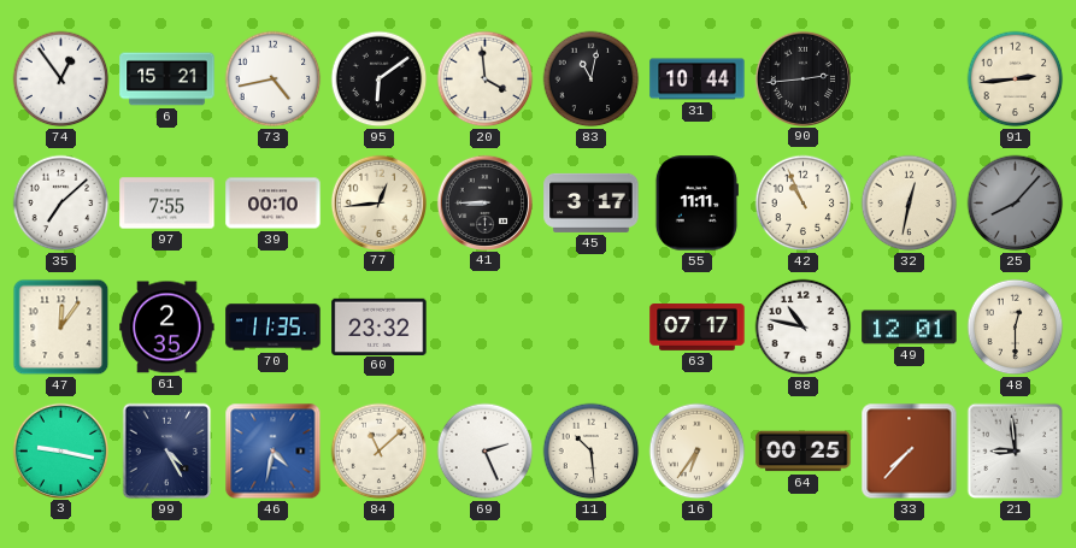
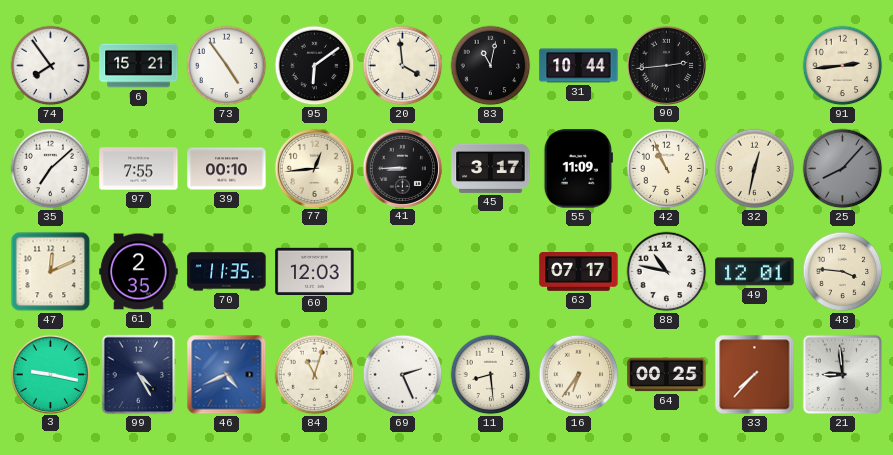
74: 12:54 -> 7:54
73: 4:43 -> 4:54
55: 11:11 -> 11:09
47: 12:06 -> 12:11
60: 23:32 -> 12:03
48: 12:30 -> 3:46
46: 4:32 -> 4:41
84: 11:08 -> 11:03
11: 10:29 -> 8:29
